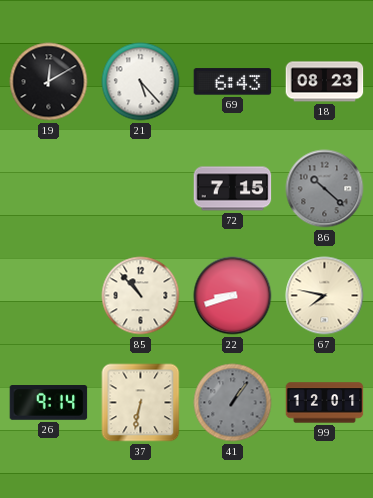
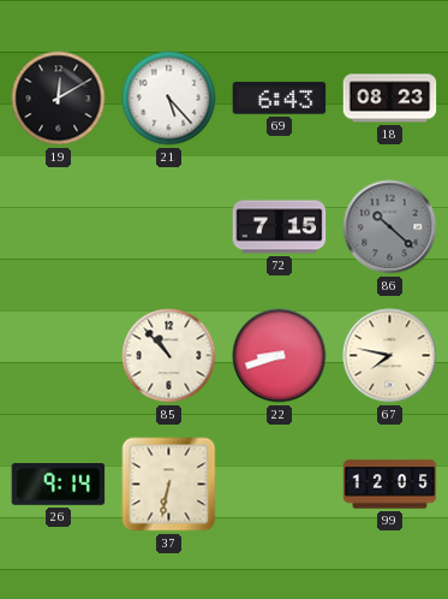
41: 1:06 -> none
99: 12:01 -> 12:05
